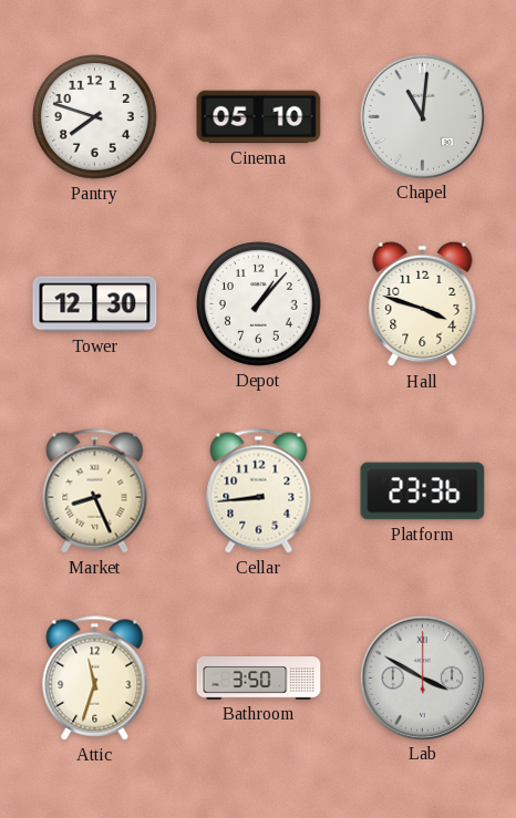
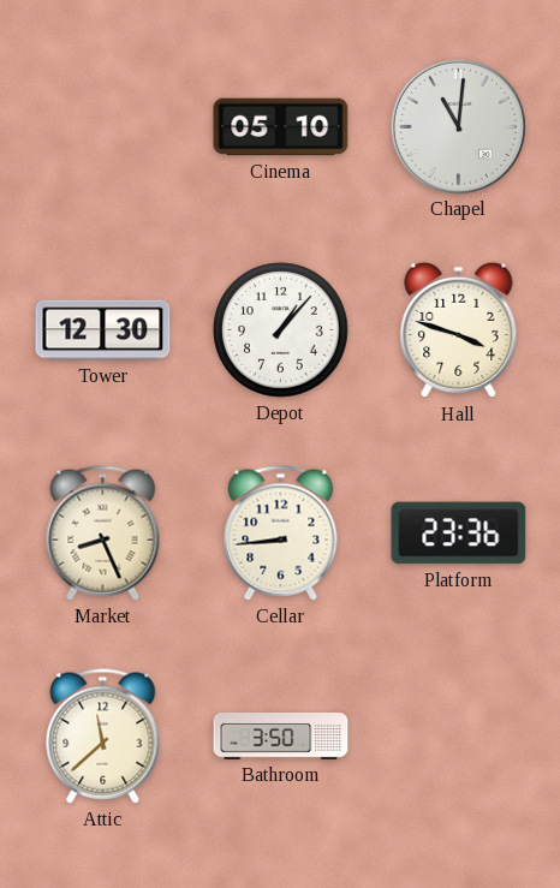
Pantry: 7:48 -> none
Attic: 11:33 -> 11:38
Lab: 3:50 -> none
